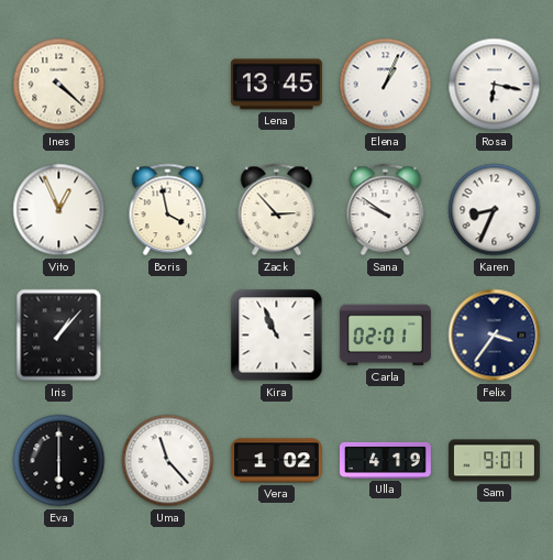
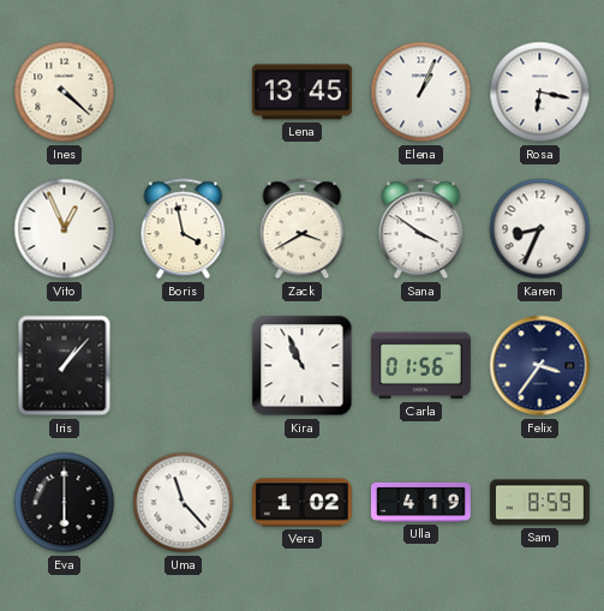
Zack: 2:53 -> 3:40
Sana: 9:51 -> 3:51
Carla: 02:01 -> 01:56
Sam: 9:01 -> 8:59
